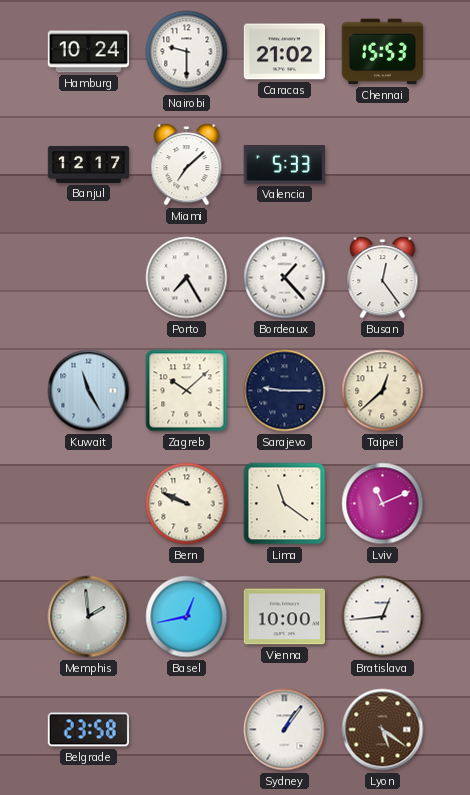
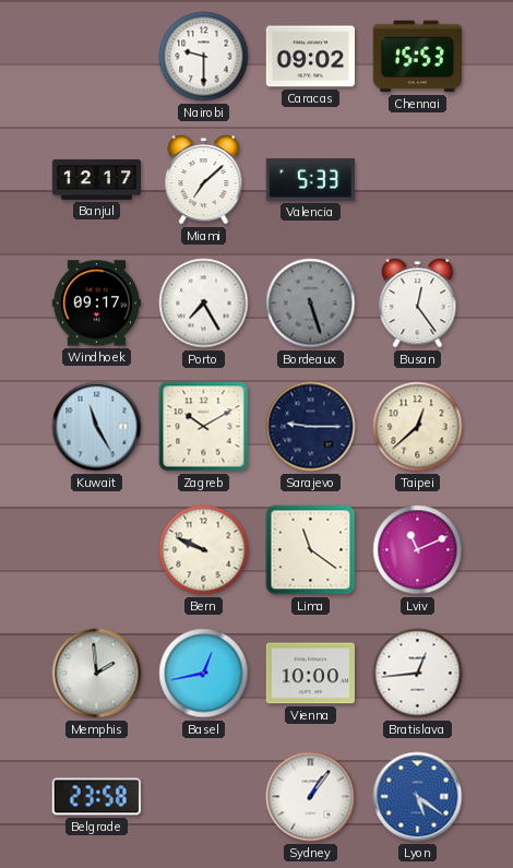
Hamburg: 10:24 -> none
Caracas: 21:02 -> 09:02
Windhoek: none -> 09:17
Bordeaux: 1:23 -> 5:27
Bordeaux dial: white -> grey
Zagreb: 10:08 -> 10:10
Lyon dial: brown -> blue
